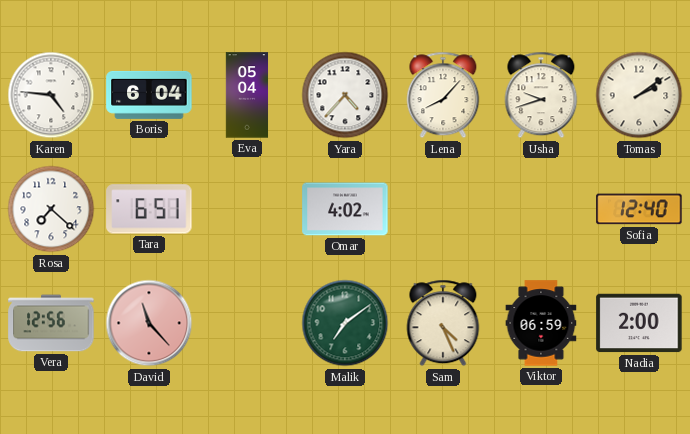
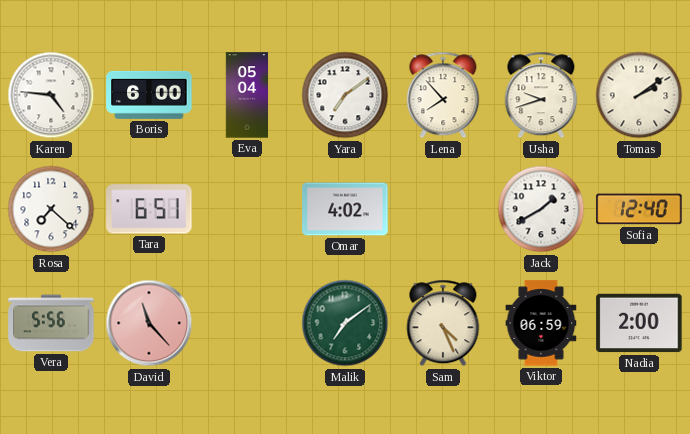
Boris: 6:04 -> 6:00
Yara: 4:37 -> 7:09
Lena: 8:07 -> 7:53
Jack: none -> 1:40
Vera: 12:56 -> 5:56
